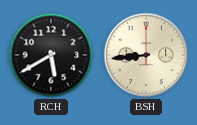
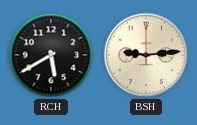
BSH: 8:44 -> 9:14
